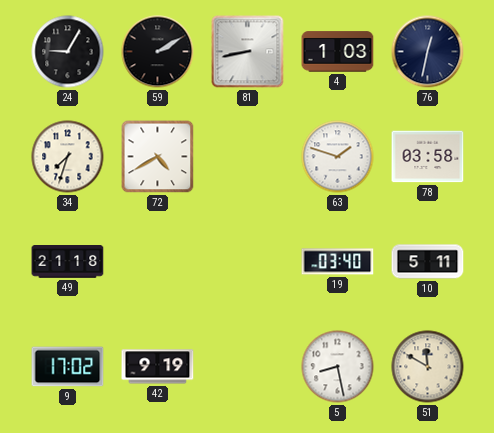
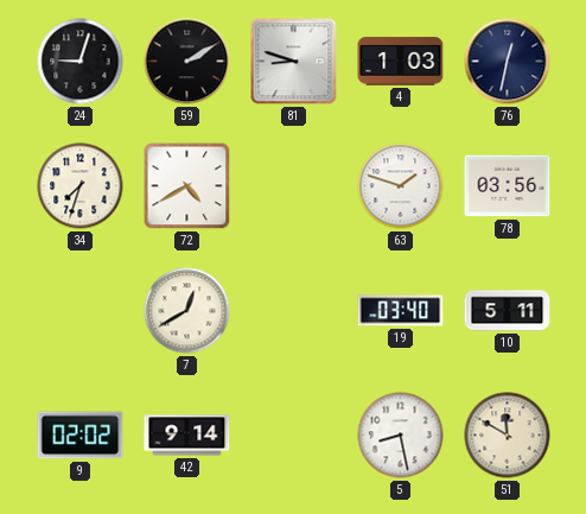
24: 9:05 -> 9:03
81: 8:43 -> 8:48
78: 03:58 -> 03:56
49: 21:18 -> none
7: none -> 12:40
9: 17:02 -> 02:02
42: 9:19 -> 9:14
